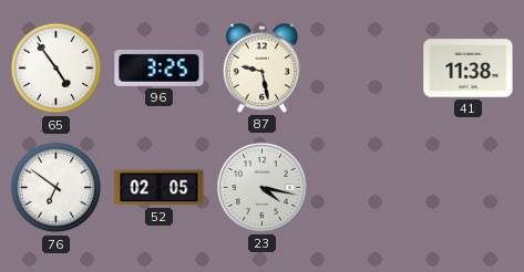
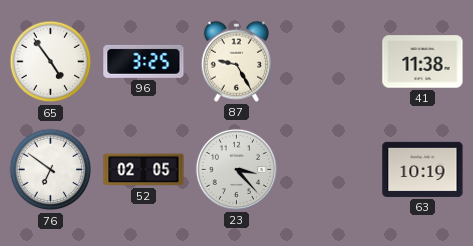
87: 9:28 -> 9:25
23: 4:17 -> 3:23
63: none -> 10:19
